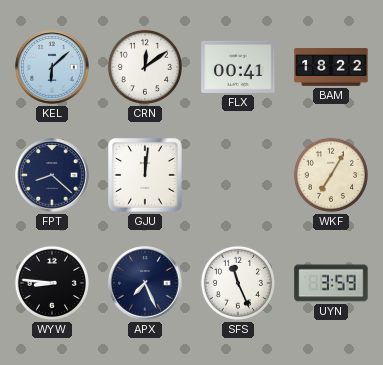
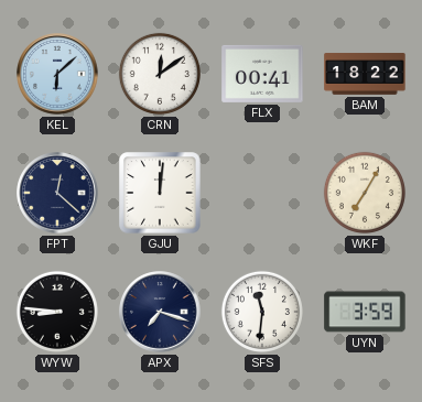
FPT: 8:22 -> 12:22
APX: 7:26 -> 7:18
SFS: 11:26 -> 11:31
